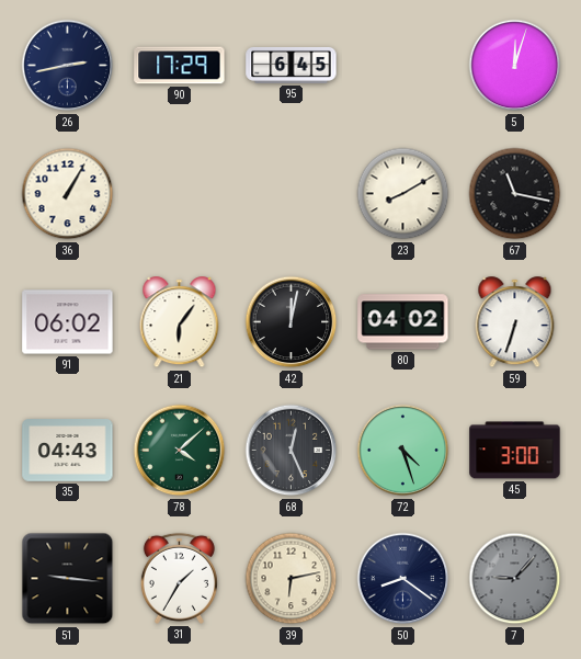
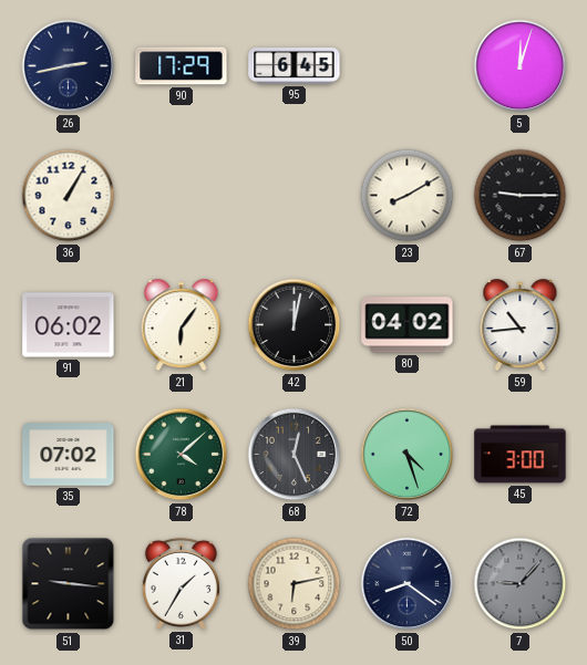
67: 11:17 -> 9:15
59: 6:33 -> 10:44
35: 04:43 -> 07:02
